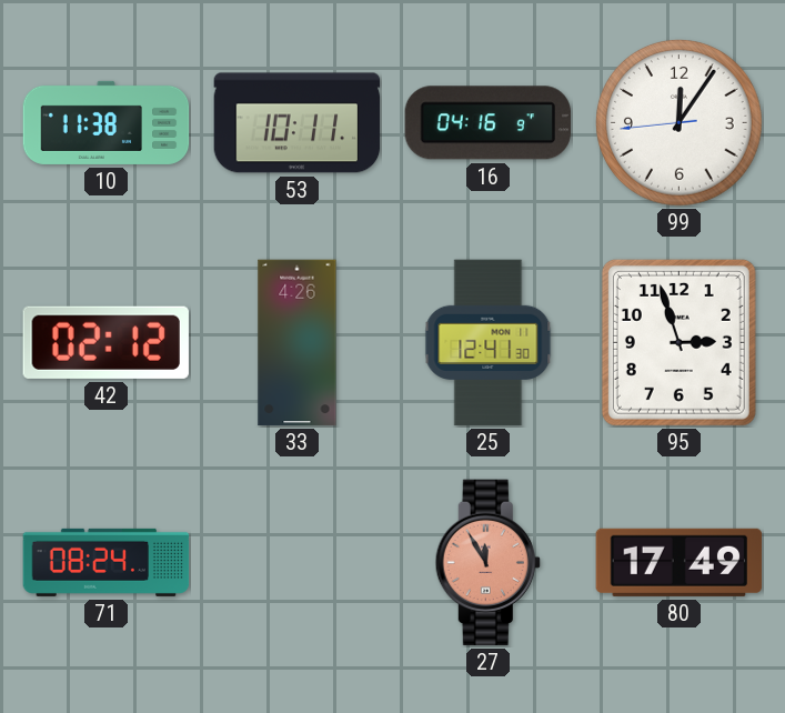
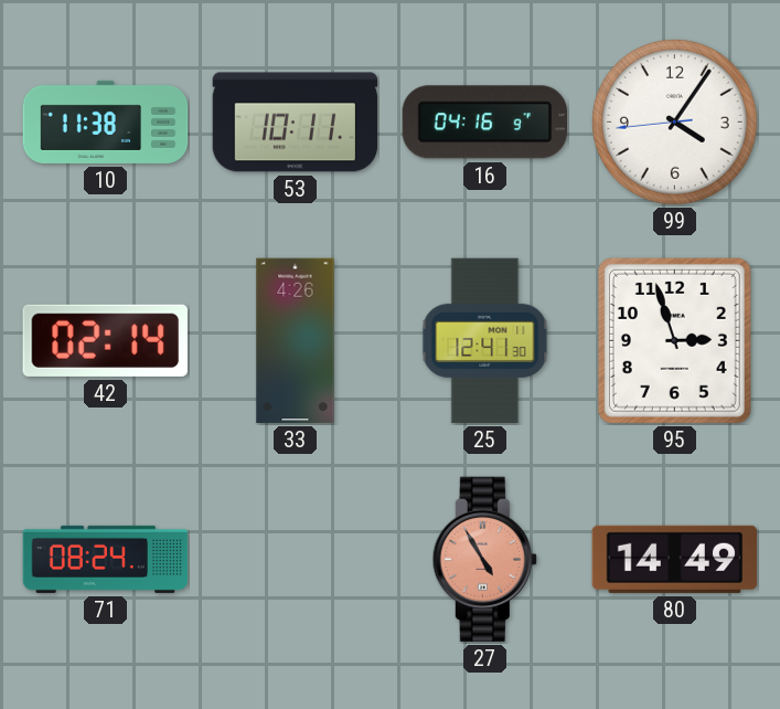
99: 12:05 -> 4:05
42: 02:12 -> 02:14
27: 11:55 -> 4:55
80: 17:49 -> 14:49
